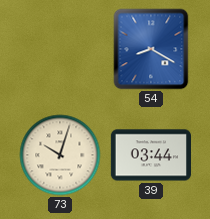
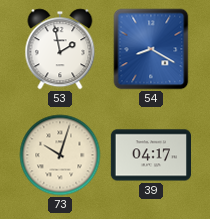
53: none -> 1:58
39: 03:44 -> 04:17
